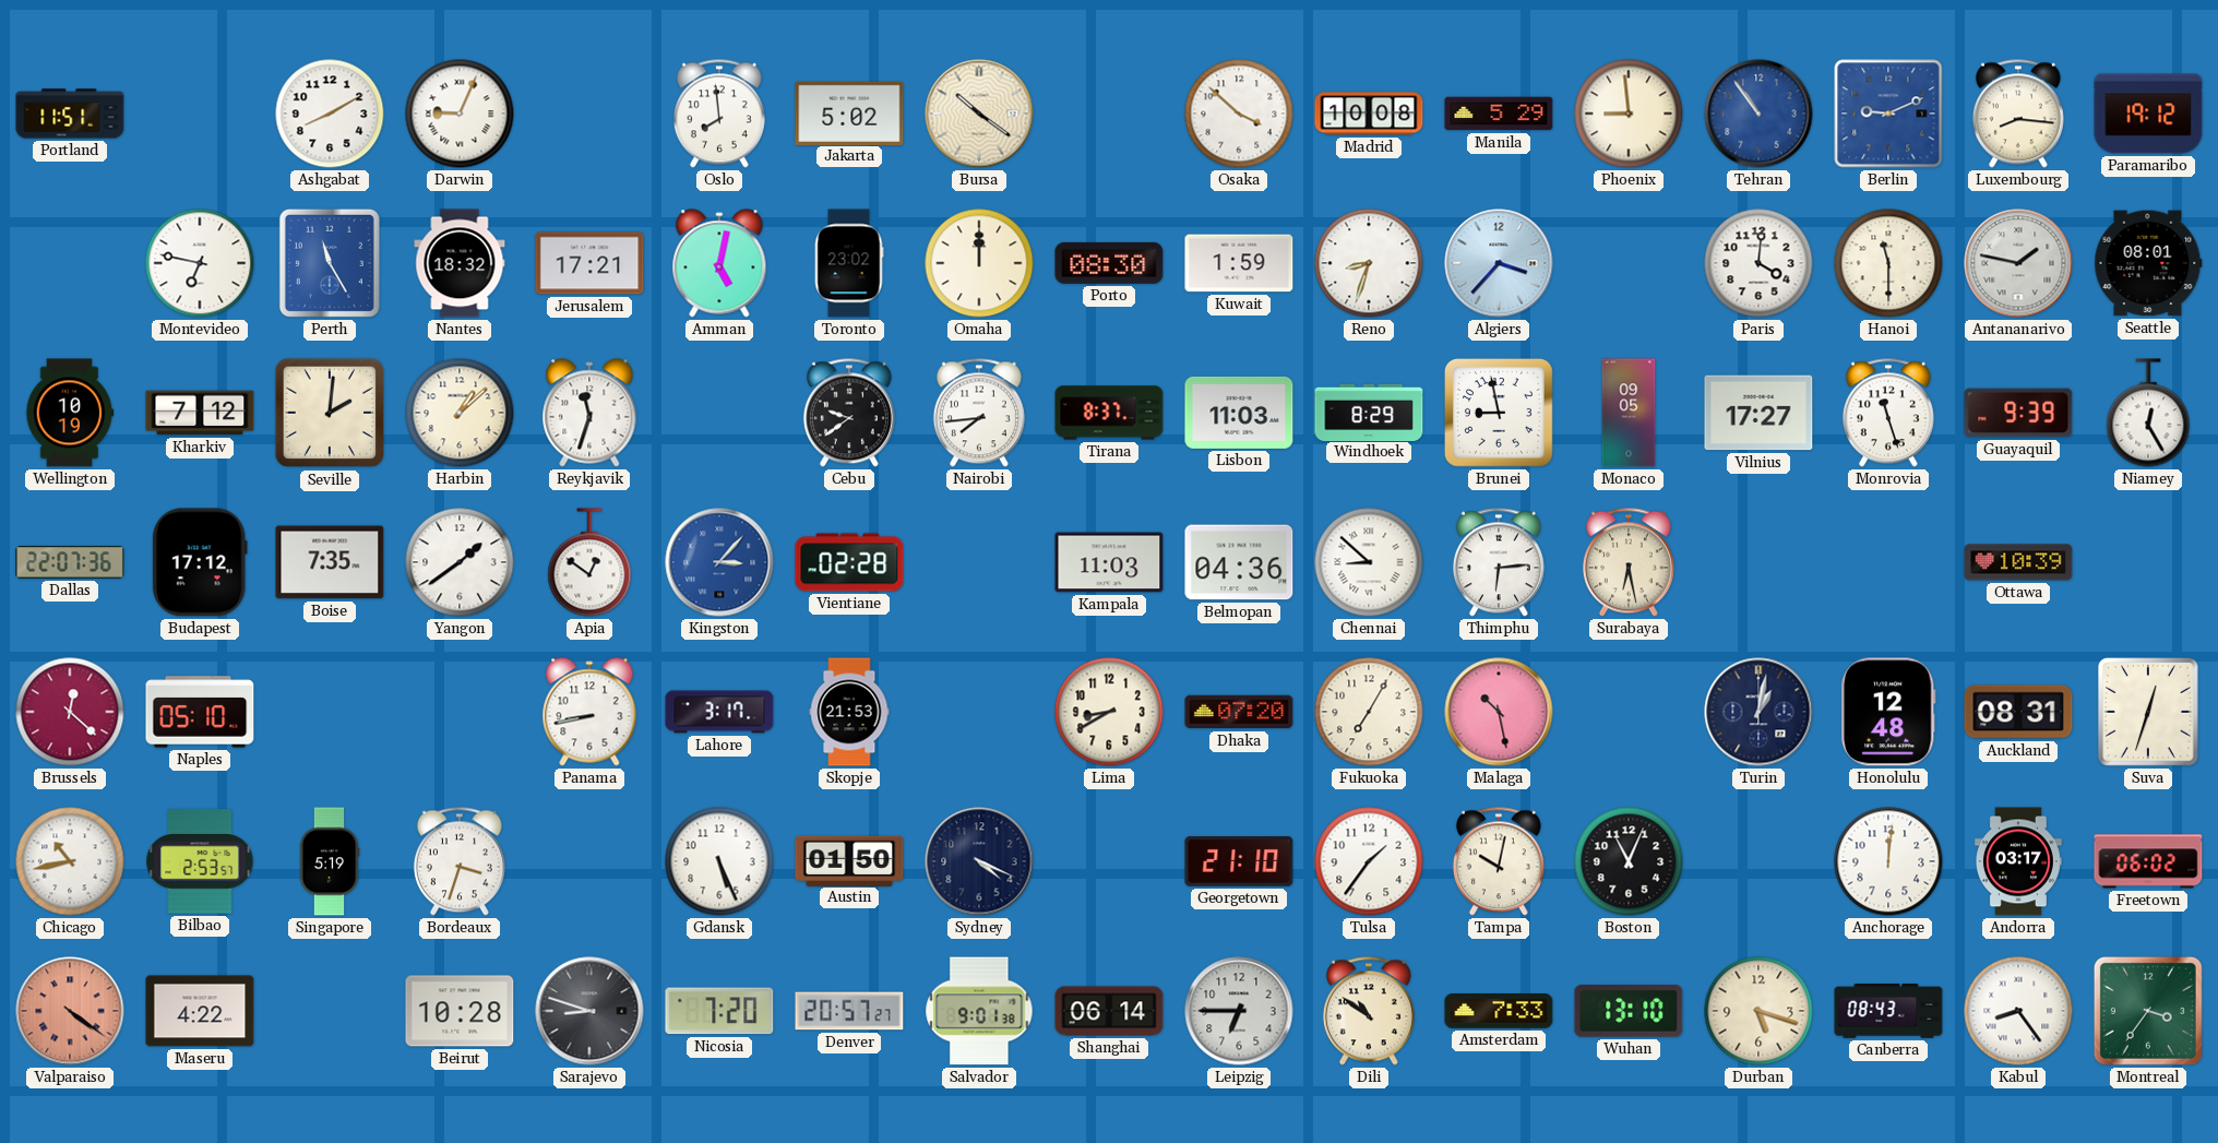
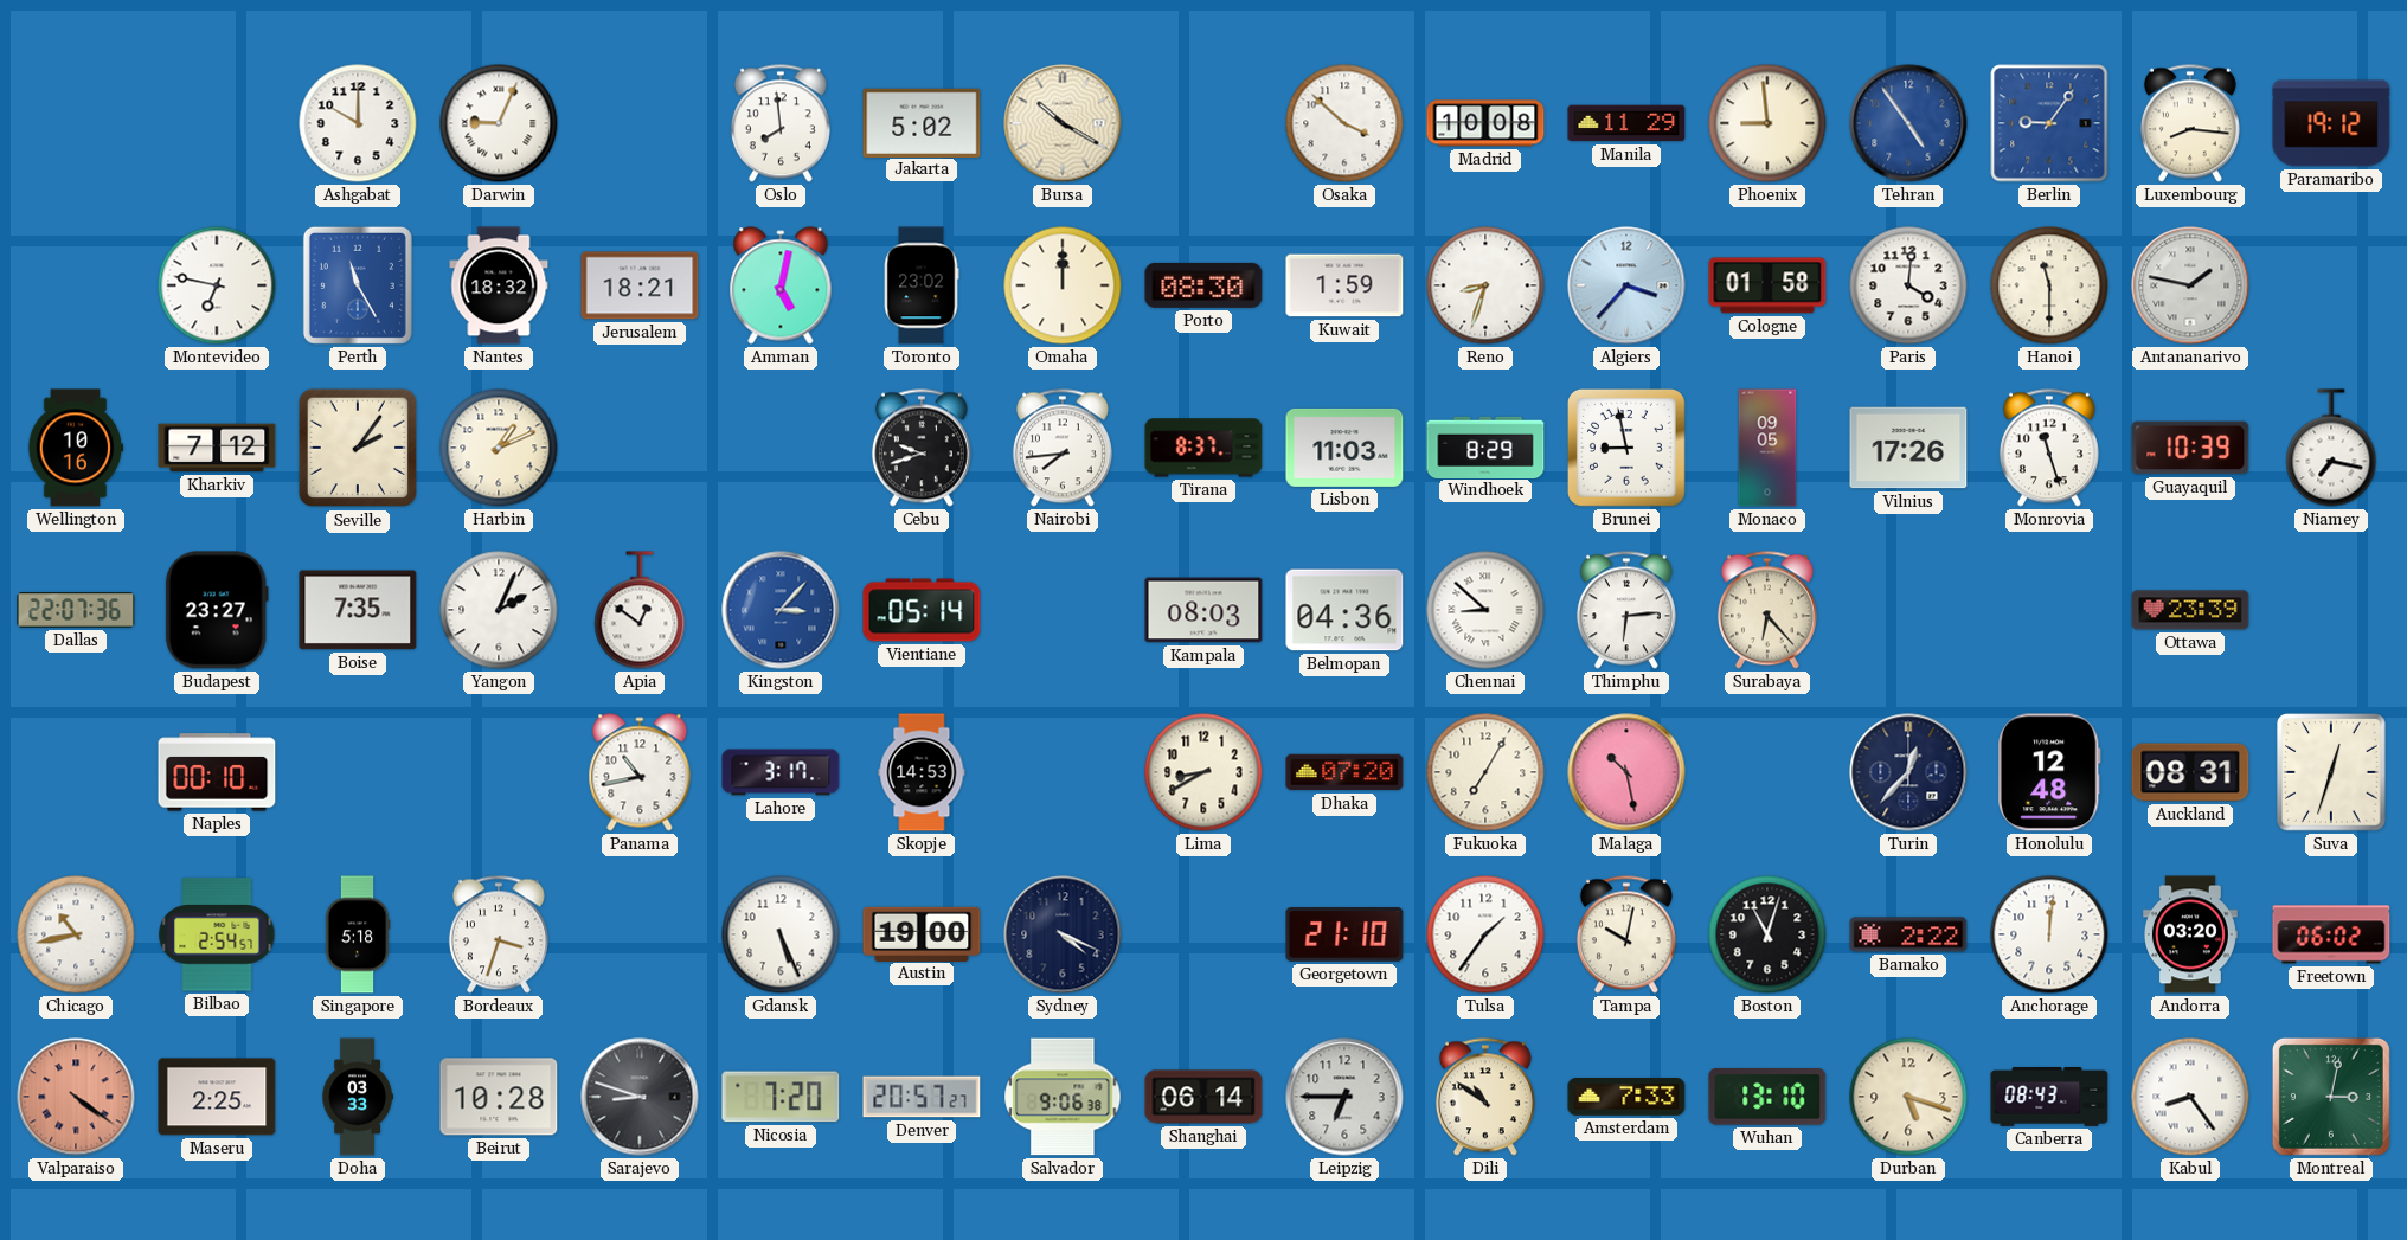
Portland: 11:51 -> none
Ashgabat: 8:10 -> 10:00
Bursa: 10:21 -> 10:20
Manila: 5:29 -> 11:29
Tehran: 10:54 -> 4:54
Berlin: 9:11 -> 9:06
Jerusalem: 17:21 -> 18:21
Cologne: none -> 01:58
Seattle: 08:01 -> none
Wellington: 10:19 -> 10:16
Seville: 2:01 -> 2:06
Harbin: 1:08 -> 1:11
Reykjavik: 11:33 -> none
Cebu: 9:39 -> 9:42
Vilnius: 17:27 -> 17:26
Guayaquil: 9:39 -> 10:39
Niamey: 12:25 -> 7:17
Budapest: 17:12 -> 23:27
Yangon: 1:39 -> 2:04
Vientiane: 02:28 -> 05:14
Kampala: 11:03 -> 08:03
Surabaya: 6:28 -> 6:23
Ottawa: 10:39 -> 23:39
Brussels: 12:22 -> none
Naples: 05:10 -> 00:10
Panama: 8:43 -> 10:43
Skopje: 21:53 -> 14:53
Turin: 1:02 -> 12:37
Bilbao: 2:53 -> 2:54
Singapore: 5:19 -> 5:18
Austin: 01:50 -> 19:00
Boston: 11:04 -> 11:03
Bamako: none -> 2:22
Andorra: 03:17 -> 03:20
Maseru: 4:22 -> 2:25
Doha: none -> 03:33
Salvador: 9:01 -> 9:06
Montreal: 3:36 -> 3:02
